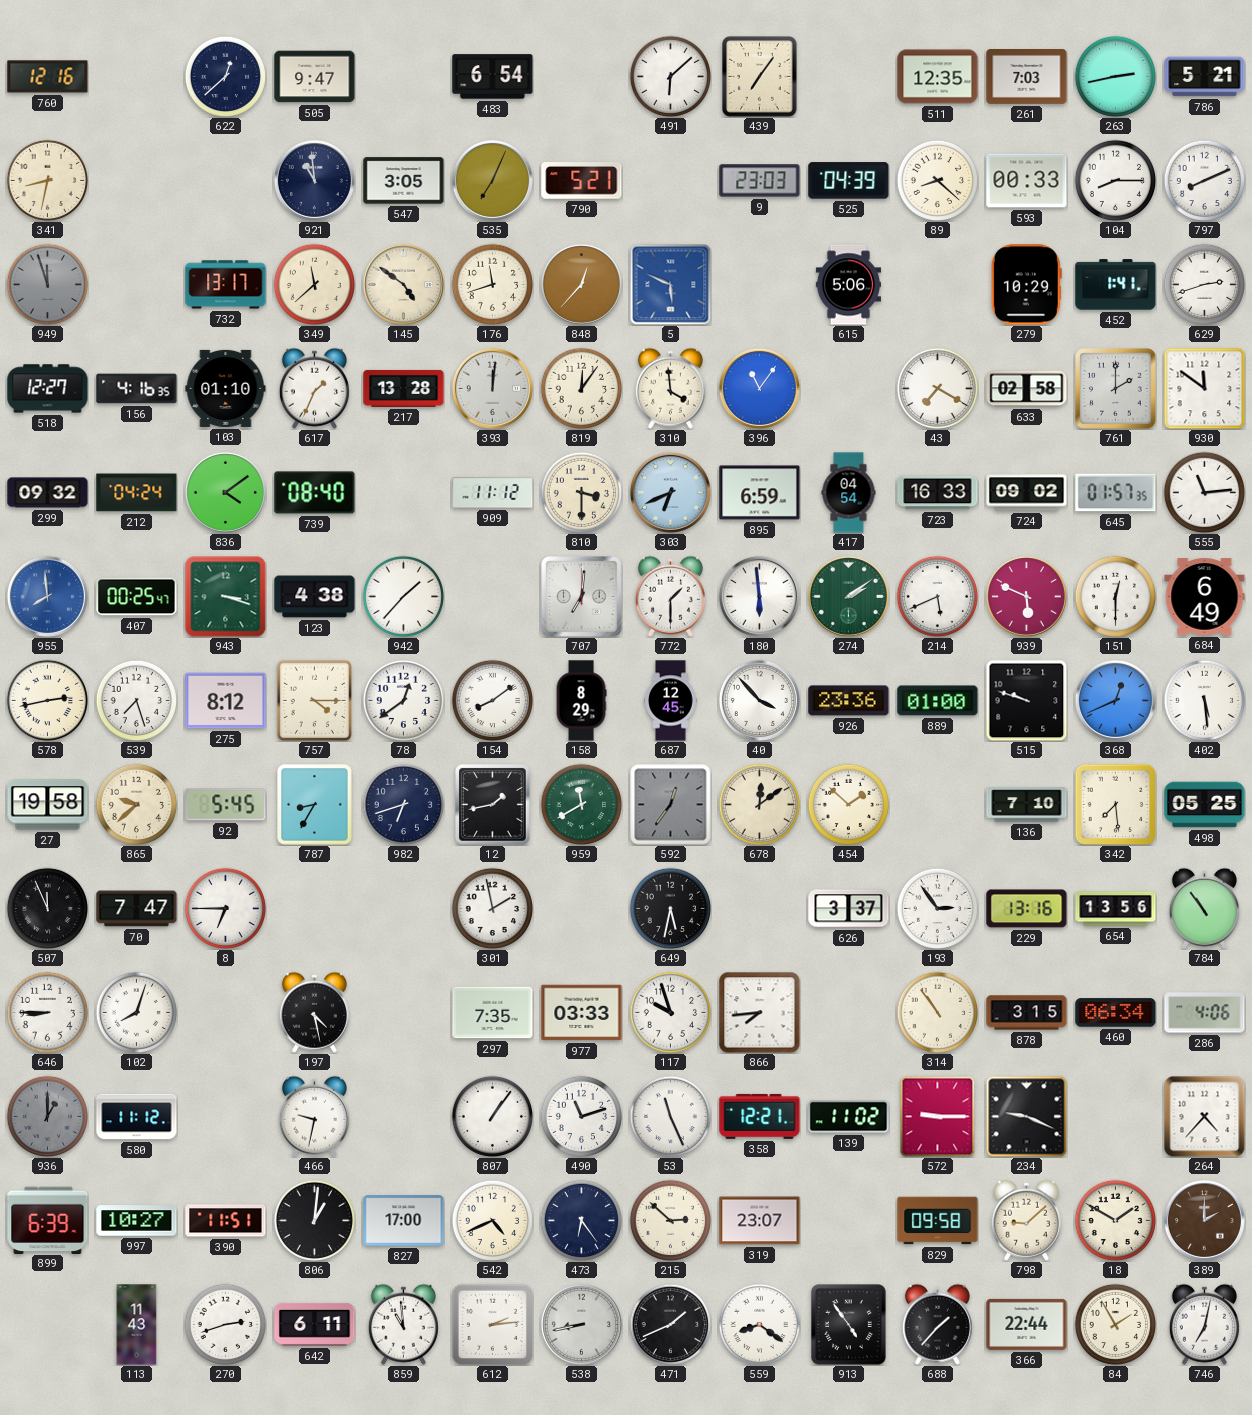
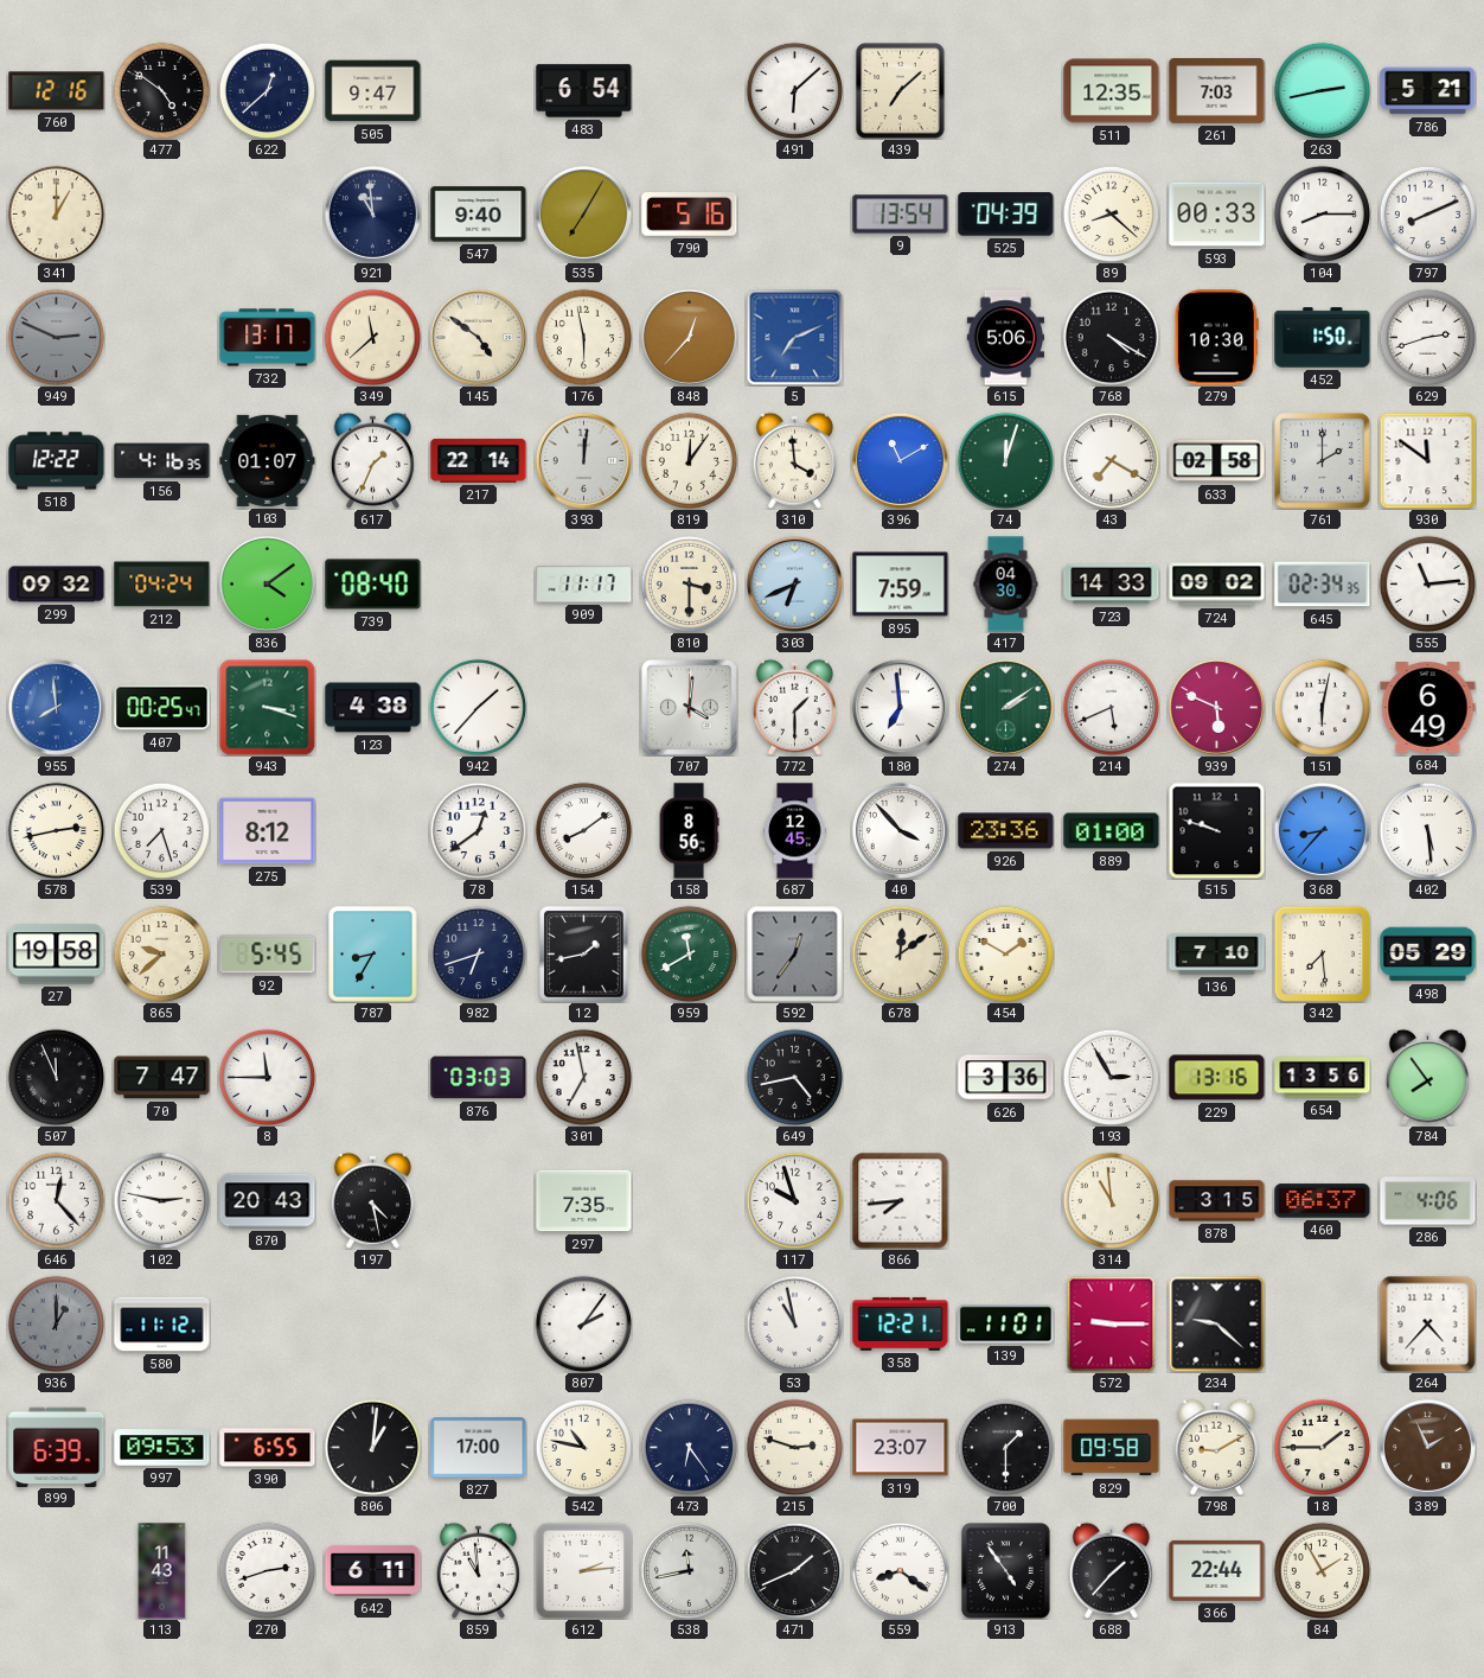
477: none -> 4:51
439: 7:06 -> 7:08
341: 8:32 -> 1:00
547: 3:05 -> 9:40
535: 7:04 -> 7:05
790: 5:21 -> 5:16
9: 23:03 -> 13:54
949: 11:57 -> 2:49
176: 11:42 -> 5:58
5: 5:49 -> 7:11
768: none -> 4:20
279: 10:29 -> 10:30
452: 1:41 -> 1:50
518: 12:27 -> 12:22
103: 01:10 -> 01:07
217: 13:28 -> 22:14
396: 11:06 -> 11:10
74: none -> 12:03
909: 11:12 -> 11:17
895: 6:59 -> 7:59
417: 04:54 -> 04:30
723: 16:33 -> 14:33
645: 01:57 -> 02:34
707: 7:01 -> 4:01
180: 5:59 -> 6:59
151: 12:30 -> 6:02
757: 4:15 -> none
158: 8:29 -> 8:56
368: 12:41 -> 8:37
454: 1:52 -> 1:50
498: 05:25 -> 05:29
8: 6:45 -> 11:45
876: none -> 03:03
301: 1:58 -> 6:58
649: 5:32 -> 4:43
626: 3:37 -> 3:36
193: 2:54 -> 2:55
784: 10:54 -> 7:54
646: 8:45 -> 12:23
102: 8:03 -> 2:47
870: none -> 20:43
977: 03:33 -> none
314: 10:54 -> 10:59
460: 06:34 -> 06:37
466: 9:32 -> none
807: 1:06 -> 2:06
490: 11:12 -> none
53: 11:26 -> 10:58
139: 11:02 -> 11:01
234: 9:19 -> 9:22
997: 10:27 -> 09:53
390: 11:51 -> 6:55
542: 4:41 -> 10:47
215: 2:52 -> 2:48
700: none -> 1:30
798: 9:08 -> 9:10
18: 1:50 -> 1:45
389: 2:00 -> 1:56
538: 8:43 -> 11:43
746: 7:02 -> none
